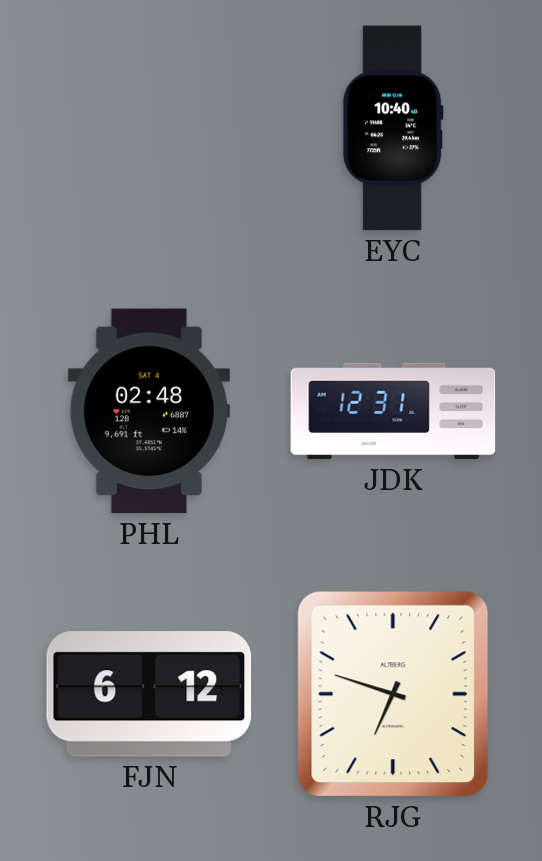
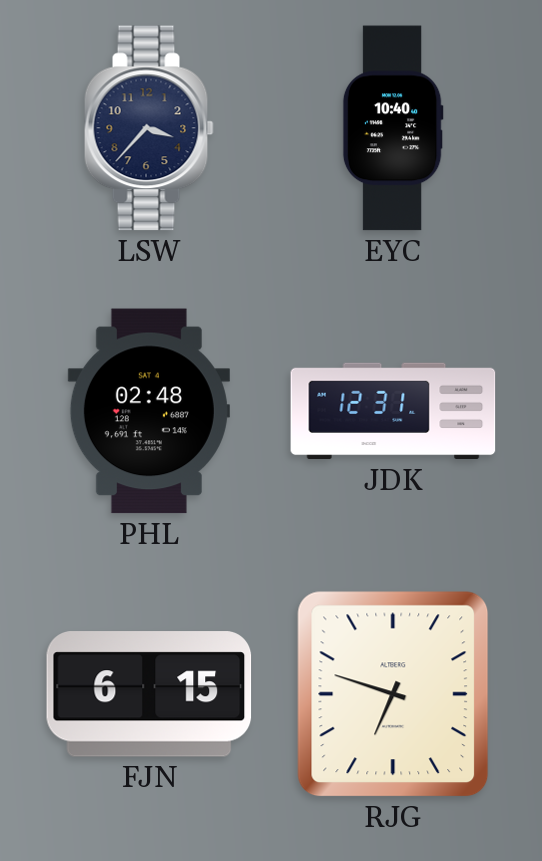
LSW: none -> 3:37
FJN: 6:12 -> 6:15
